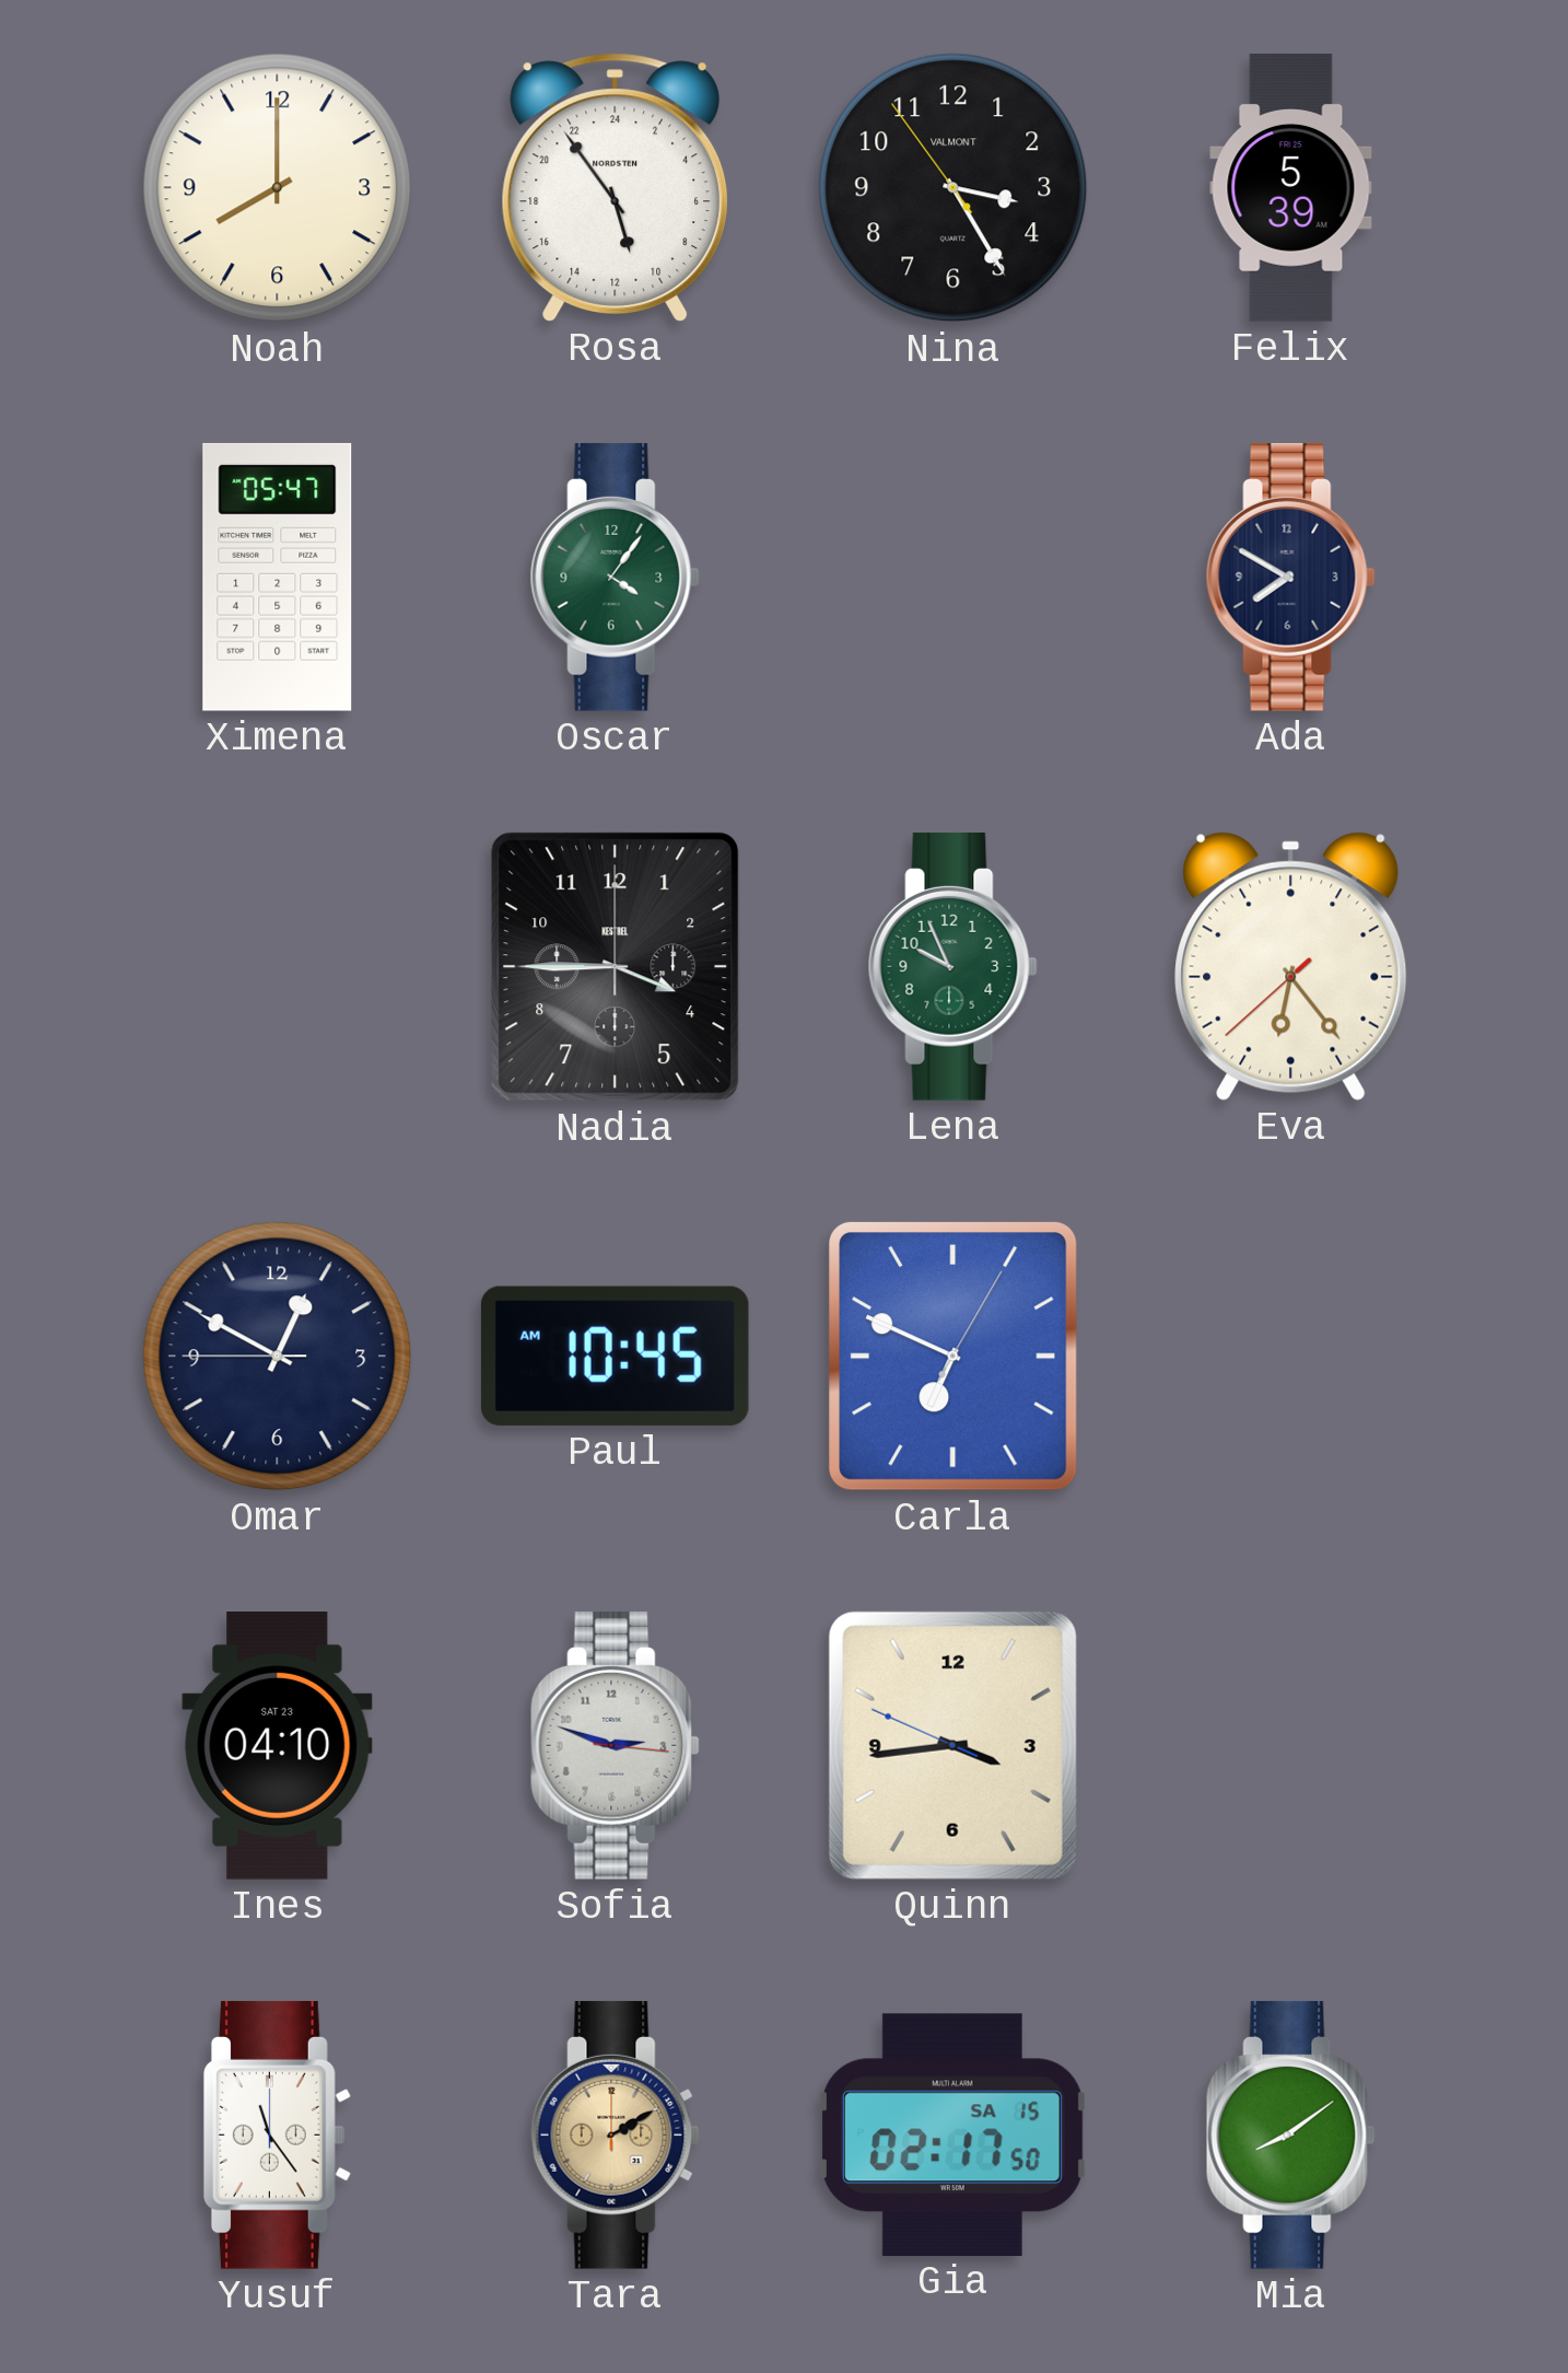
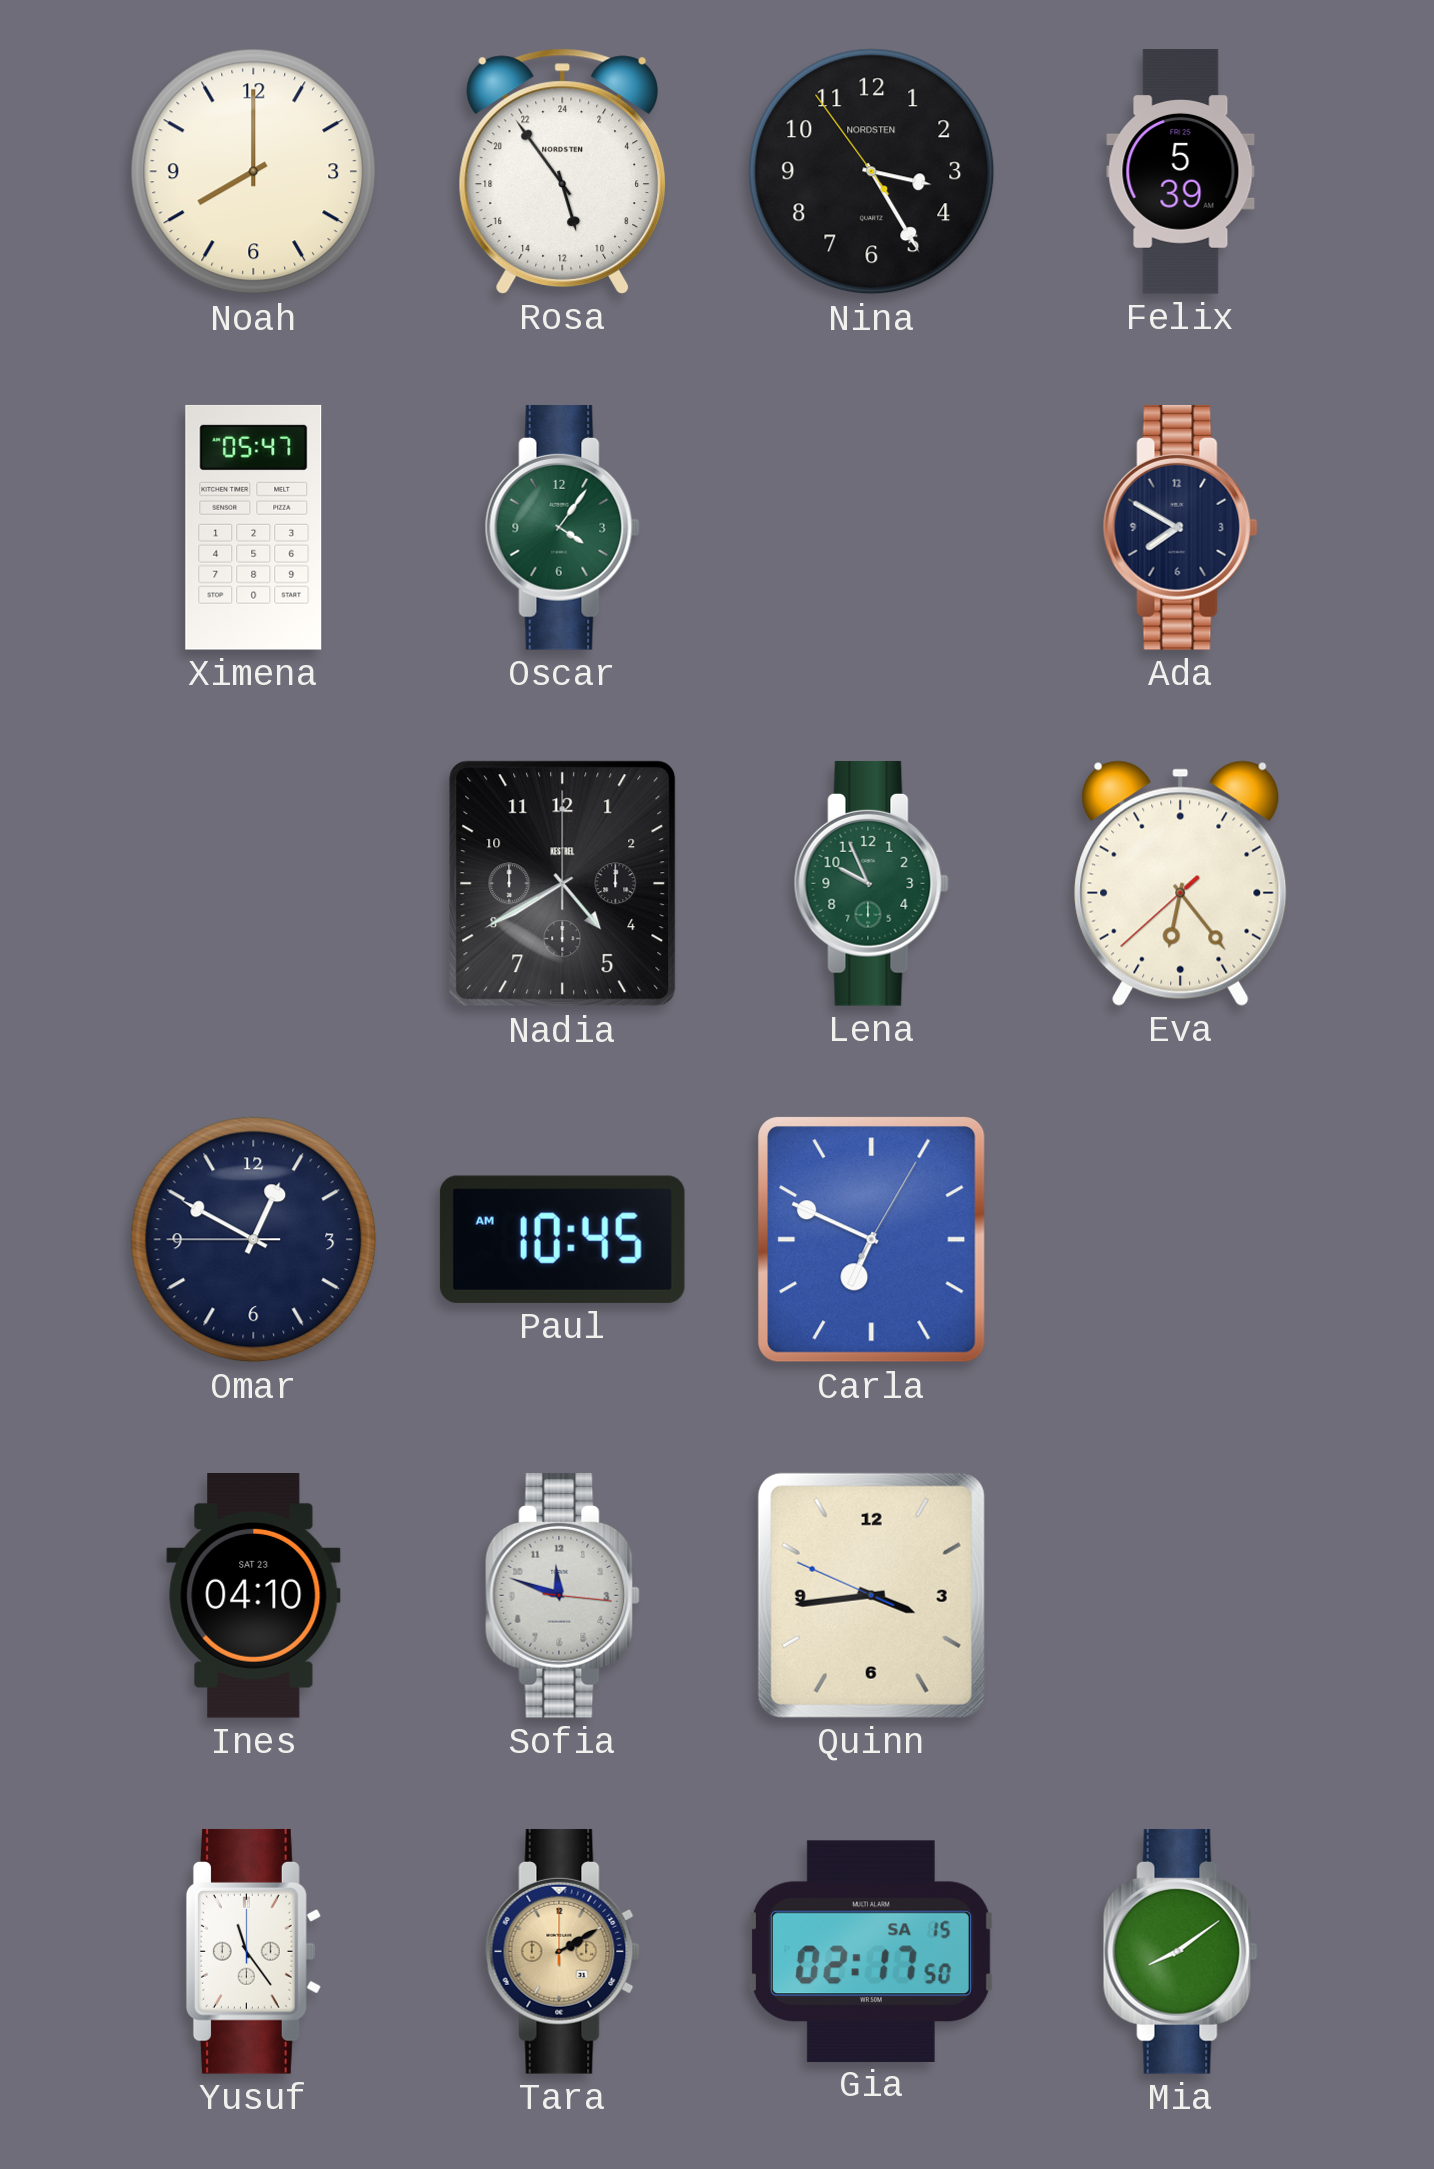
Nina brand: VALMONT -> NORDSTEN
Nadia: 3:45 -> 4:40
Sofia: 2:48 -> 11:48
